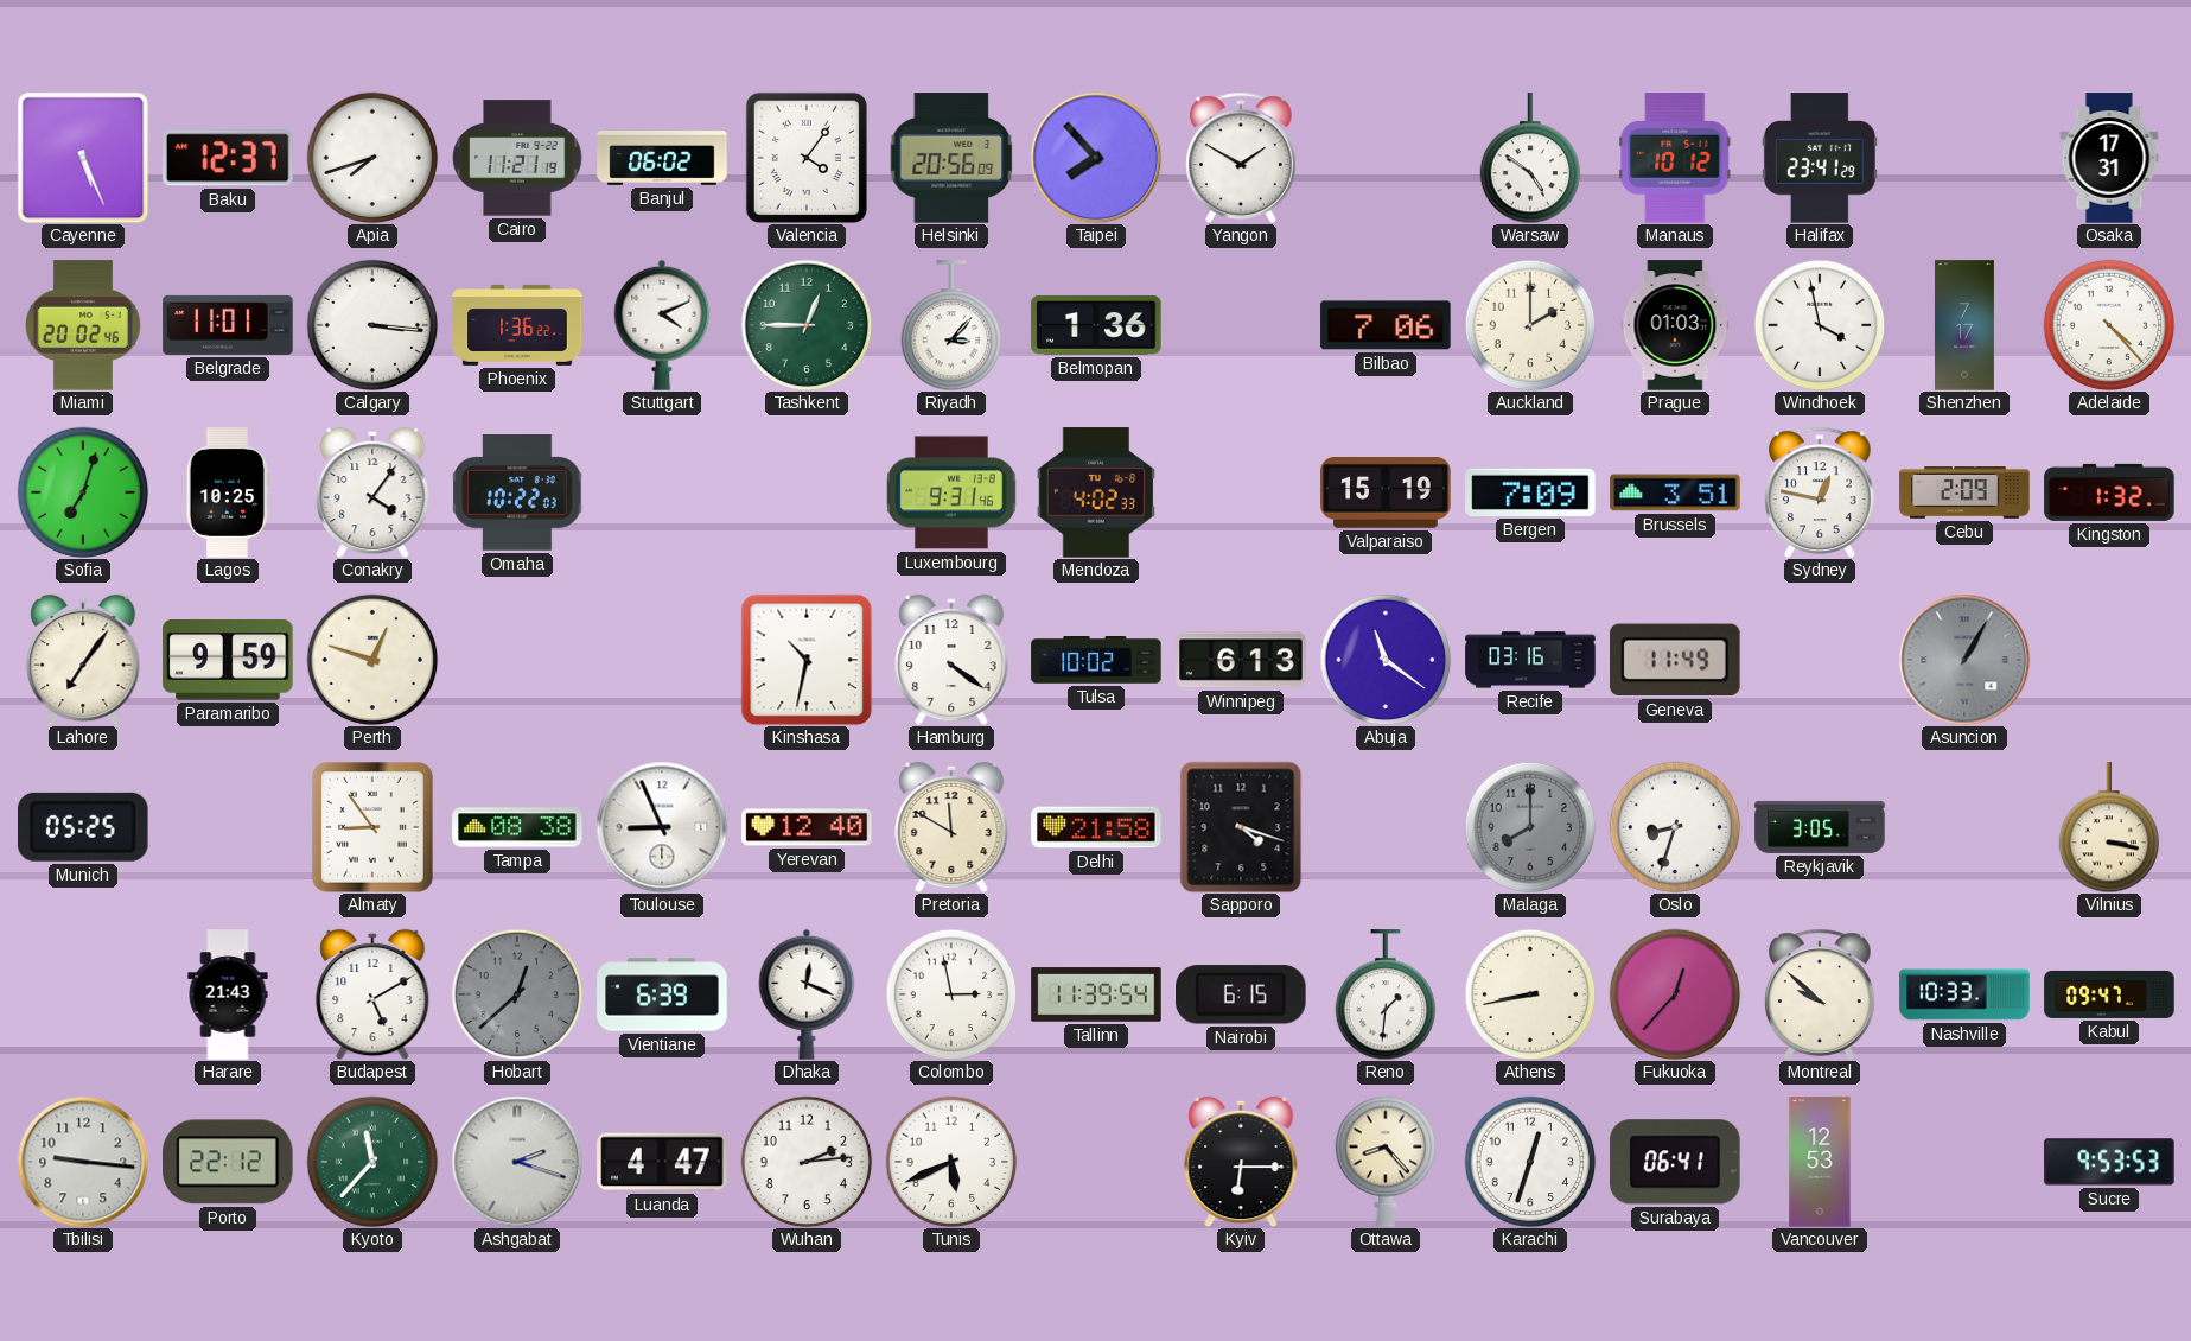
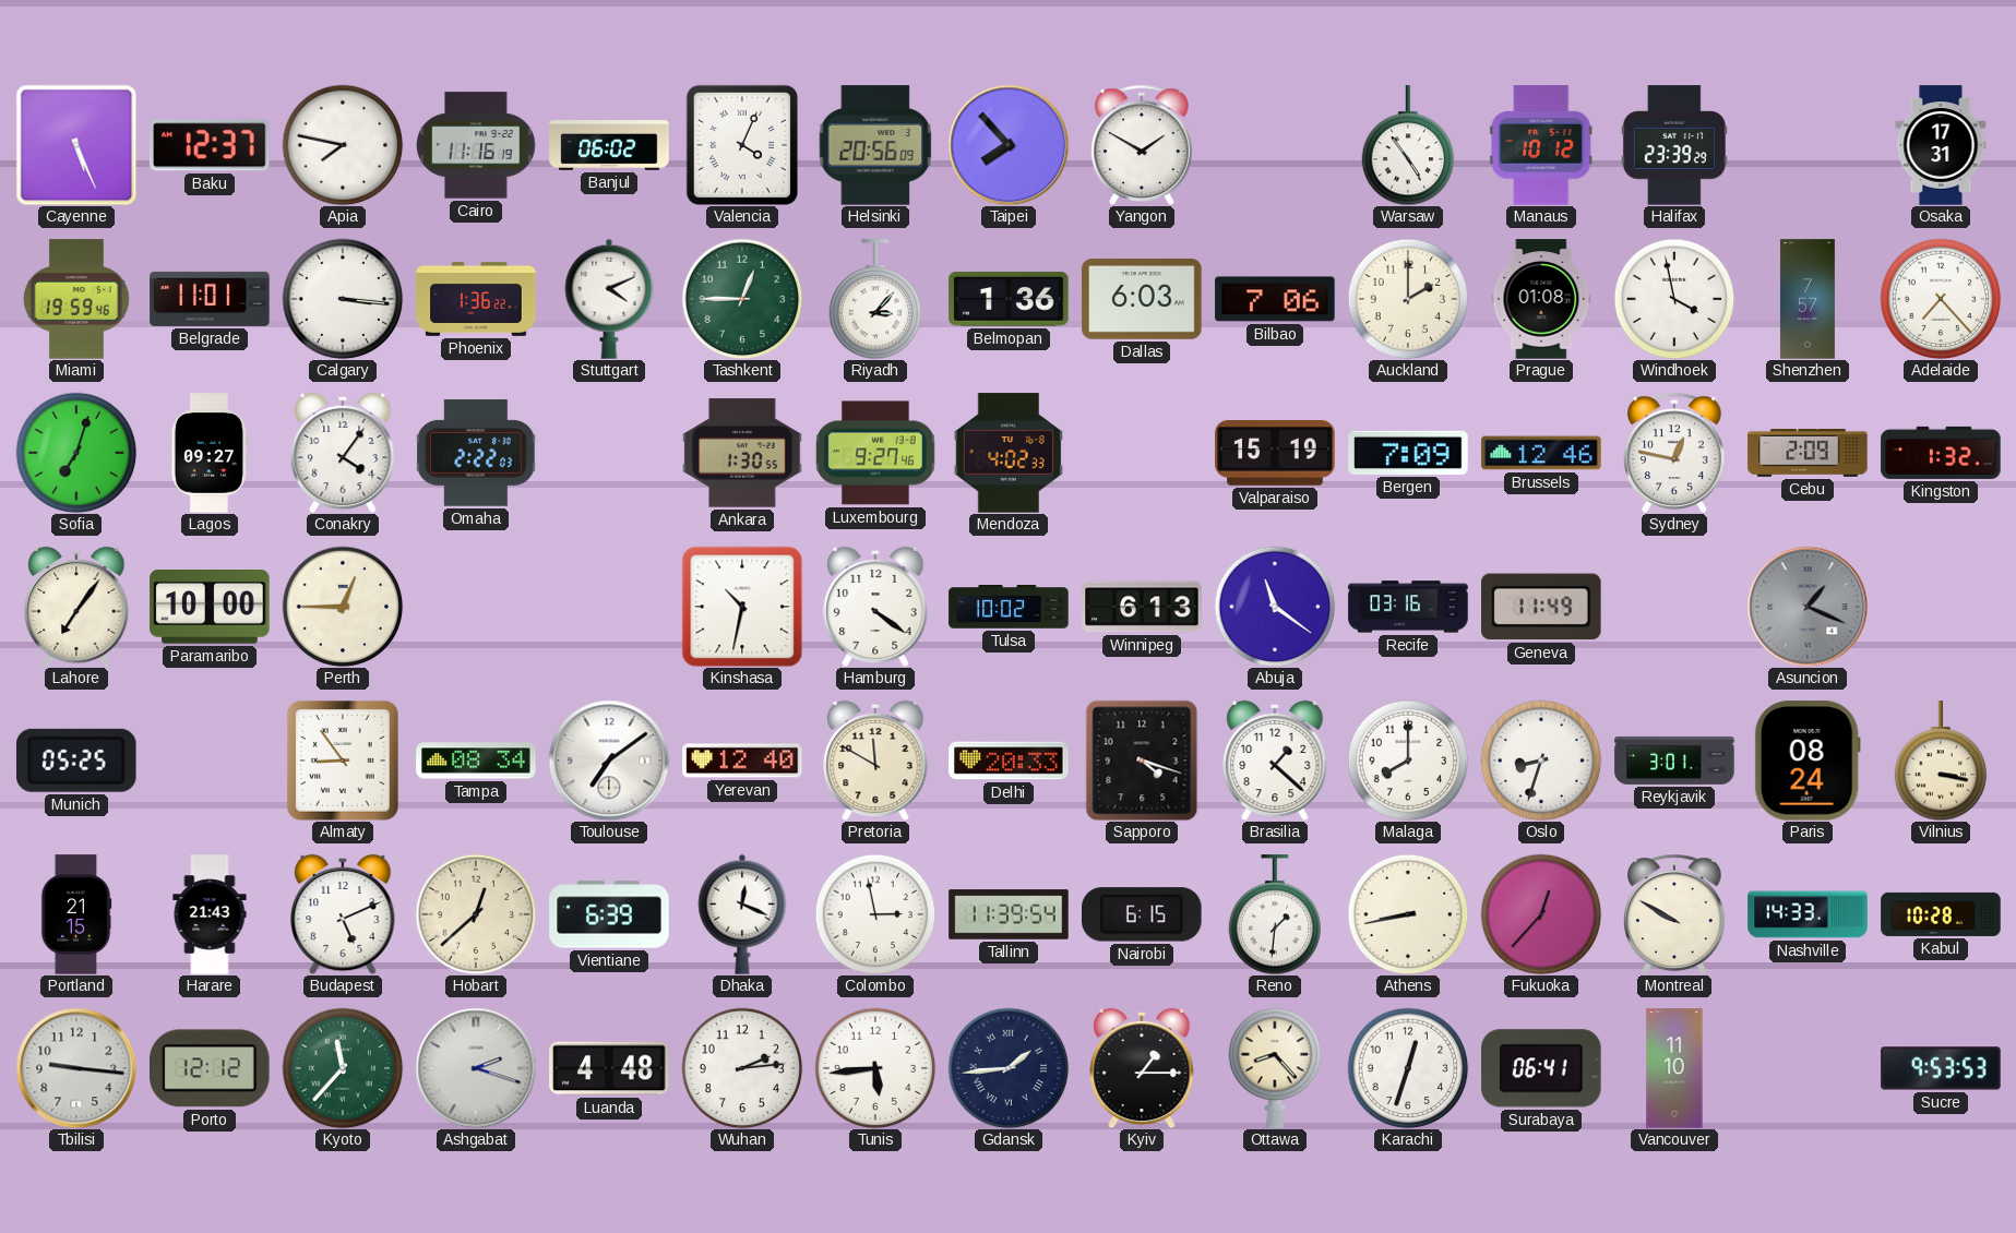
Apia: 7:42 -> 7:47
Cairo: 11:21 -> 11:16
Valencia: 4:06 -> 4:04
Warsaw: 4:51 -> 4:54
Halifax: 23:41 -> 23:39
Miami: 20:02 -> 19:59
Dallas: none -> 6:03
Prague: 01:03 -> 01:08
Shenzhen: 7:17 -> 7:57
Adelaide: 4:23 -> 7:23
Lagos: 10:25 -> 09:27
Omaha: 10:22 -> 2:22
Ankara: none -> 1:30
Luxembourg: 9:31 -> 9:27
Brussels: 3:51 -> 12:46
Paramaribo: 9:59 -> 10:00
Perth: 12:48 -> 12:45
Asuncion: 1:05 -> 1:19
Tampa: 08:38 -> 08:34
Toulouse: 8:56 -> 7:09
Delhi: 21:58 -> 20:33
Brasilia: none -> 1:22
Malaga dial: grey -> white
Reykjavik: 3:05 -> 3:01
Paris: none -> 08:24
Portland: none -> 21:15
Budapest: 5:10 -> 5:11
Hobart dial: grey -> cream
Montreal: 9:52 -> 9:50
Nashville: 10:33 -> 14:33
Kabul: 09:47 -> 10:28
Porto: 22:12 -> 12:12
Luanda: 4:47 -> 4:48
Tunis: 5:41 -> 5:44
Gdansk: none -> 1:44
Kyiv: 6:15 -> 1:15
Vancouver: 12:53 -> 11:10
